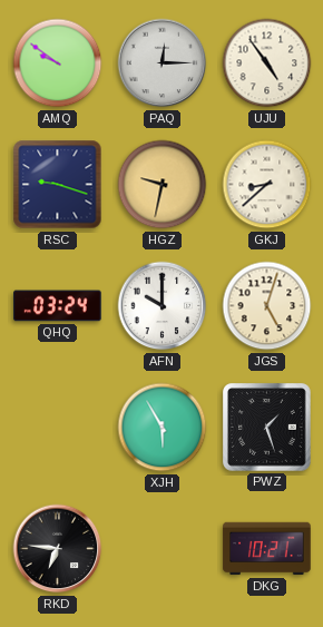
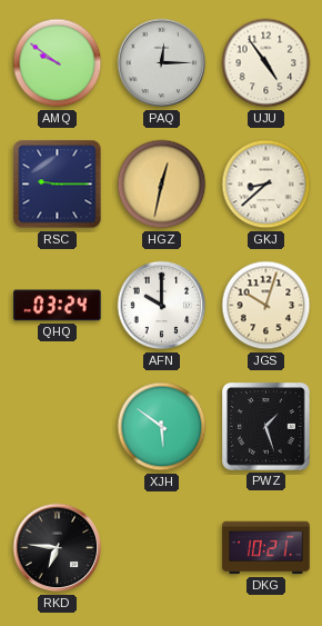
RSC: 9:18 -> 9:15
HGZ: 9:32 -> 12:32
JGS: 5:03 -> 10:03
XJH: 5:55 -> 5:51
